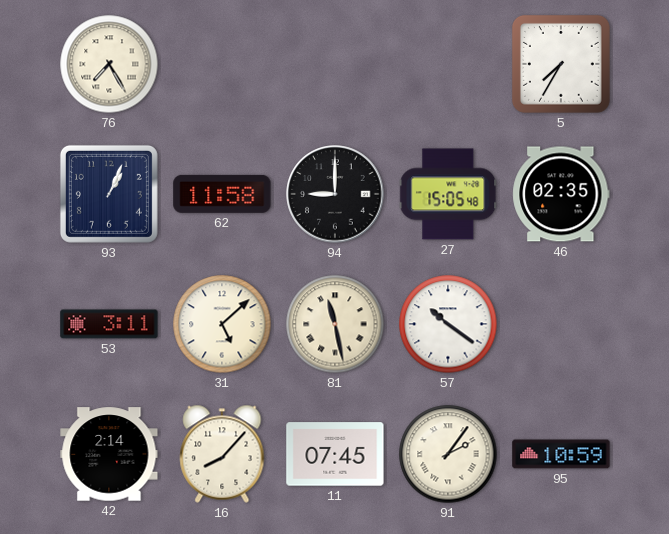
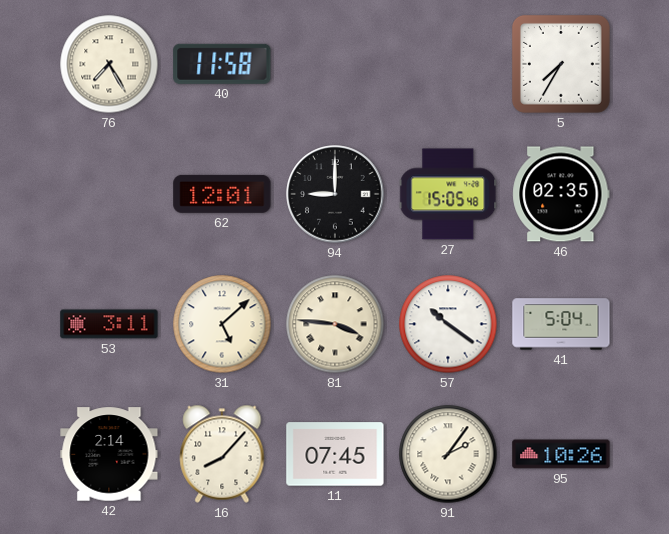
40: none -> 11:58
93: 1:04 -> none
62: 11:58 -> 12:01
81: 11:28 -> 3:46
41: none -> 5:04
95: 10:59 -> 10:26
